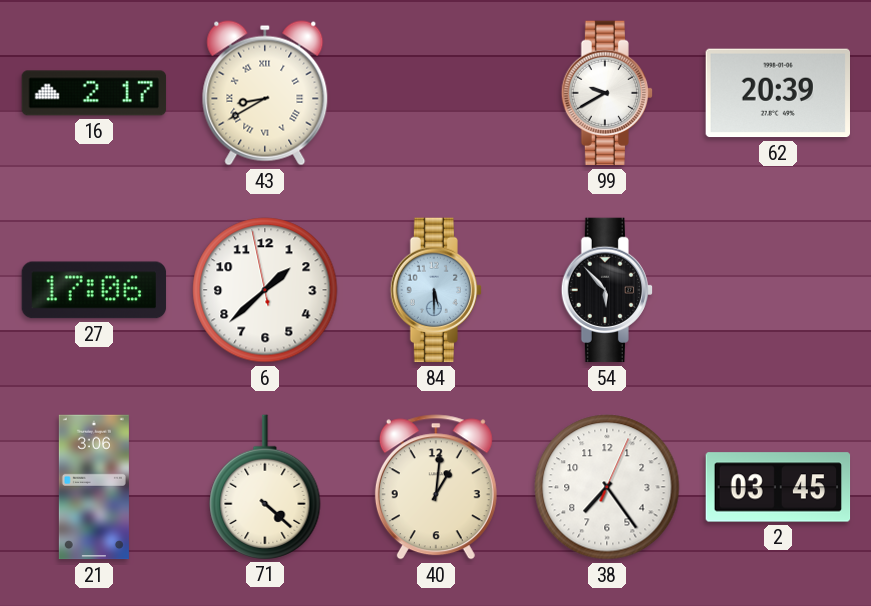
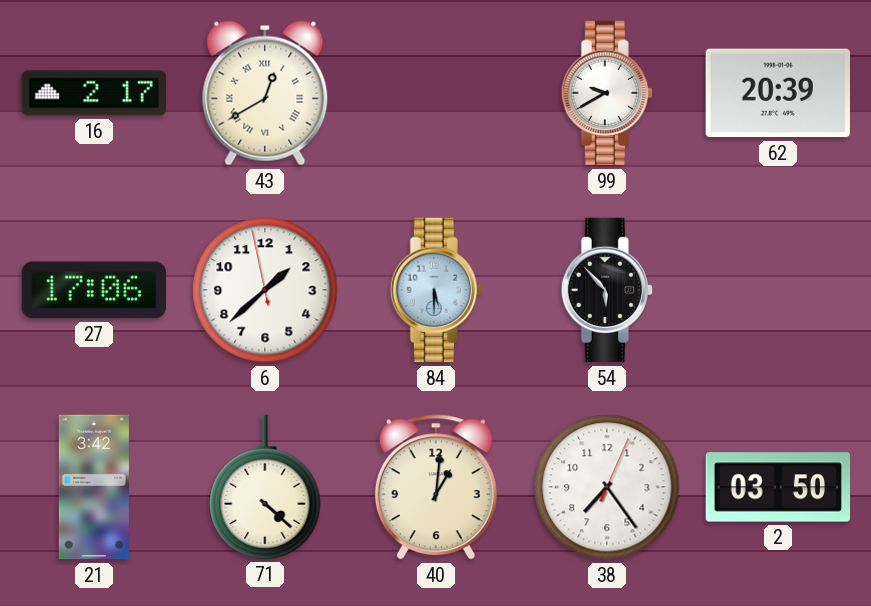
43: 8:40 -> 12:40
21: 3:06 -> 3:42
2: 03:45 -> 03:50
